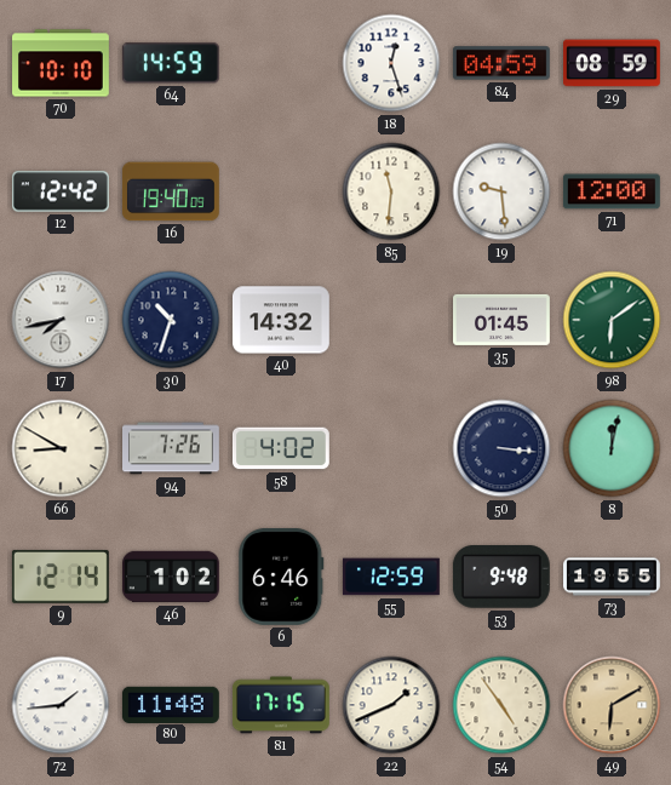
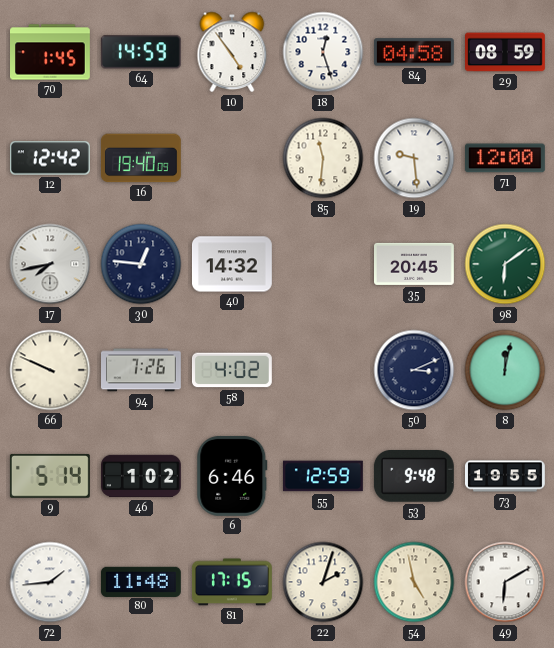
70: 10:10 -> 1:45
10: none -> 4:54
84: 04:59 -> 04:58
30: 10:33 -> 12:46
35: 01:45 -> 20:45
66: 8:50 -> 9:49
50: 3:16 -> 3:11
9: 12:14 -> 5:14
22: 1:41 -> 2:03
54: 4:54 -> 4:58
49 dial: champagne -> white
